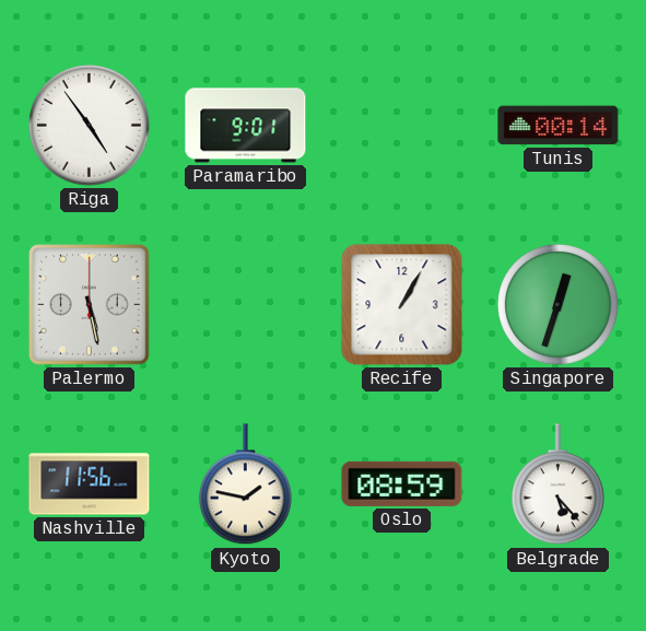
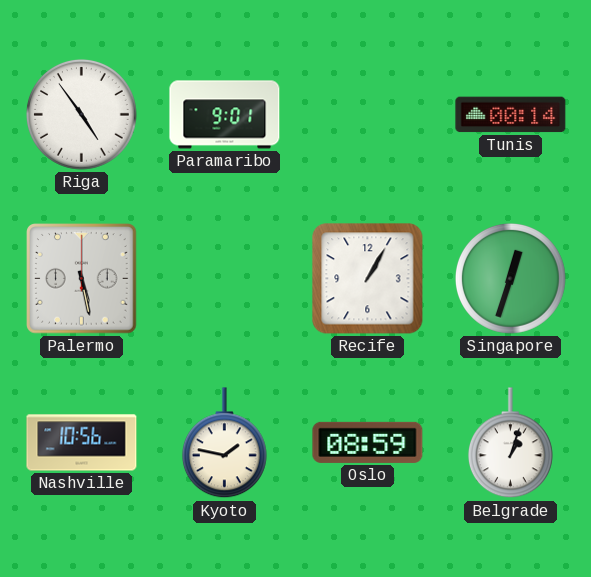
Nashville: 11:56 -> 10:56
Belgrade: 5:23 -> 1:03
